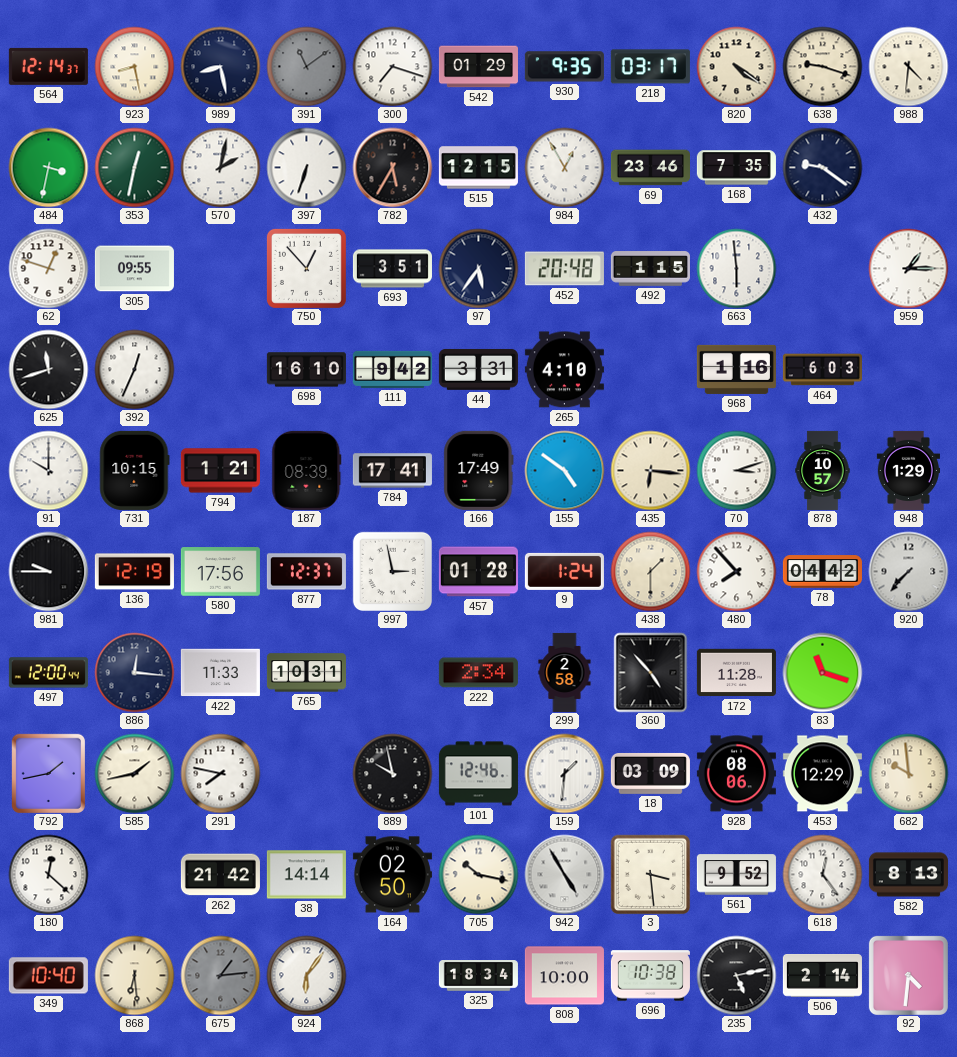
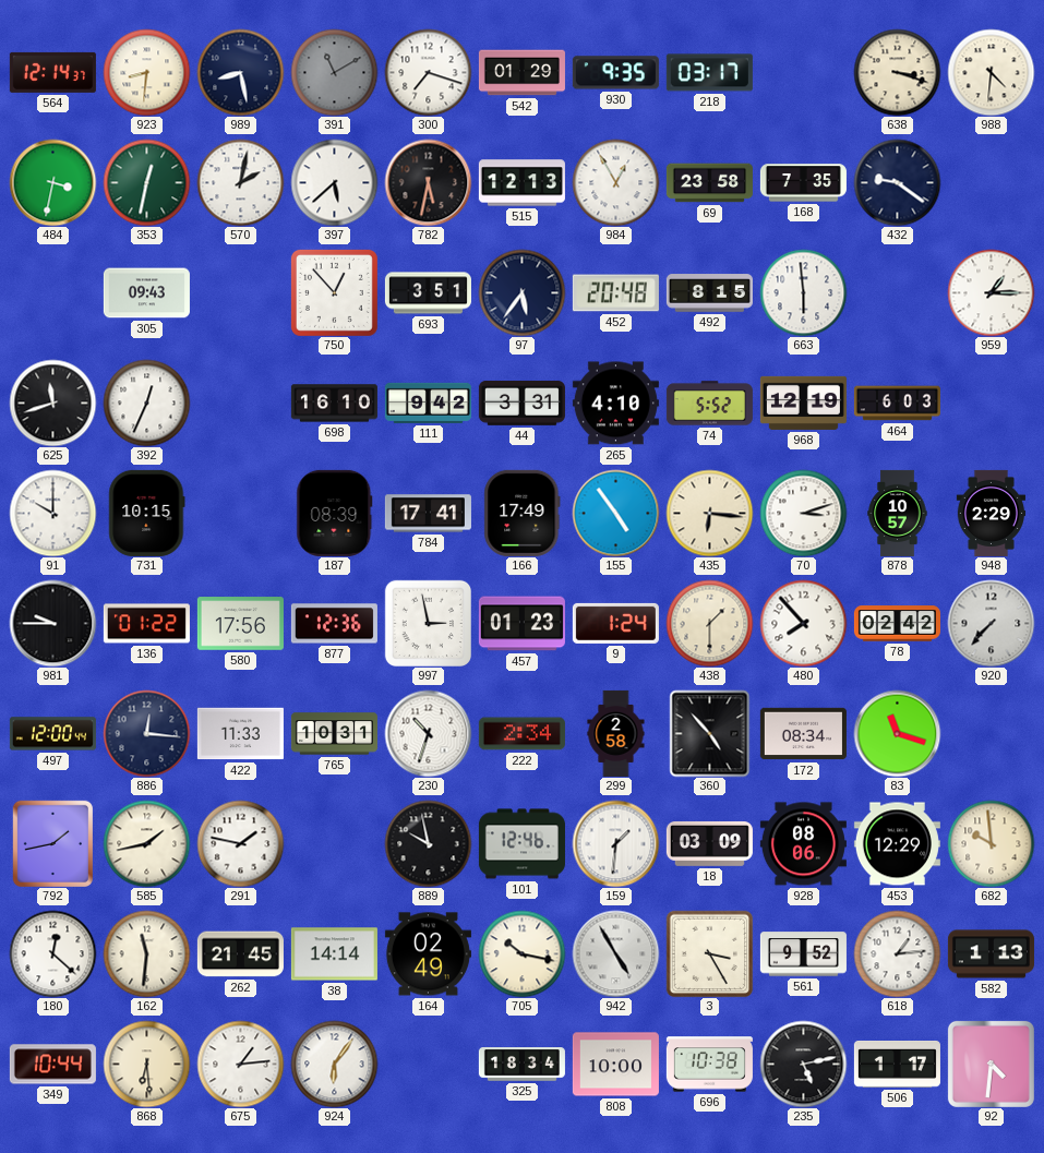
923: 8:28 -> 8:31
391: 11:09 -> 11:10
820: 4:21 -> none
638: 9:18 -> 3:18
397: 6:33 -> 5:38
782: 5:35 -> 5:32
515: 12:15 -> 12:13
69: 23:46 -> 23:58
62: 12:48 -> none
305: 09:55 -> 09:43
492: 1:15 -> 8:15
74: none -> 5:52
968: 1:16 -> 12:19
794: 1:21 -> none
155: 4:51 -> 4:54
948: 1:29 -> 2:29
136: 12:19 -> 01:22
877: 12:37 -> 12:36
457: 01:28 -> 01:23
78: 04:42 -> 02:42
230: none -> 10:33
172: 11:28 -> 08:34
291: 7:47 -> 1:47
162: none -> 11:31
262: 21:42 -> 21:45
164: 02:50 -> 02:49
3: 3:29 -> 3:25
618: 12:24 -> 1:14
582: 8:13 -> 1:13
349: 10:40 -> 10:44
675 dial: grey -> white
506: 2:14 -> 1:17
